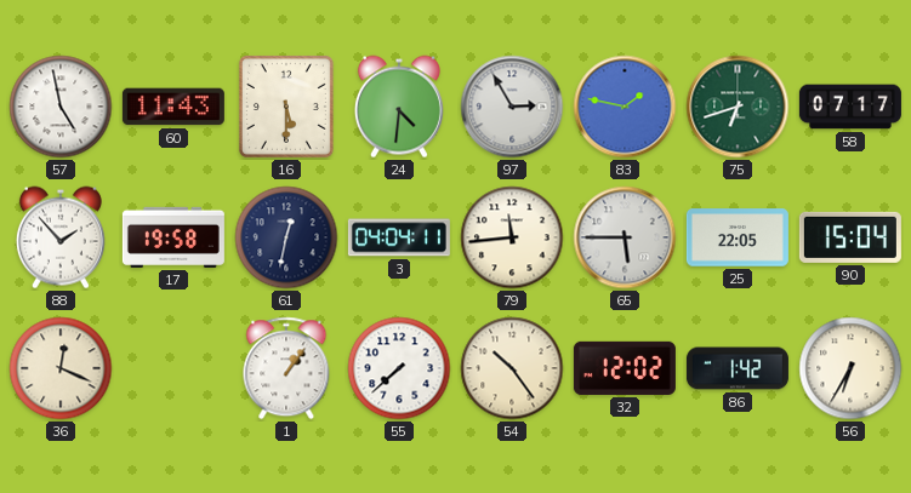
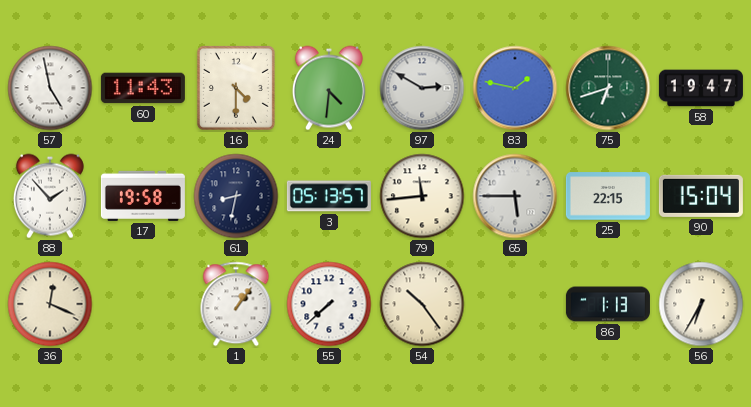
16: 5:30 -> 4:30
97: 2:55 -> 2:50
58: 07:17 -> 19:47
61: 12:32 -> 8:32
3: 04:04 -> 05:13
25: 22:05 -> 22:15
32: 12:02 -> none
86: 1:42 -> 1:13
